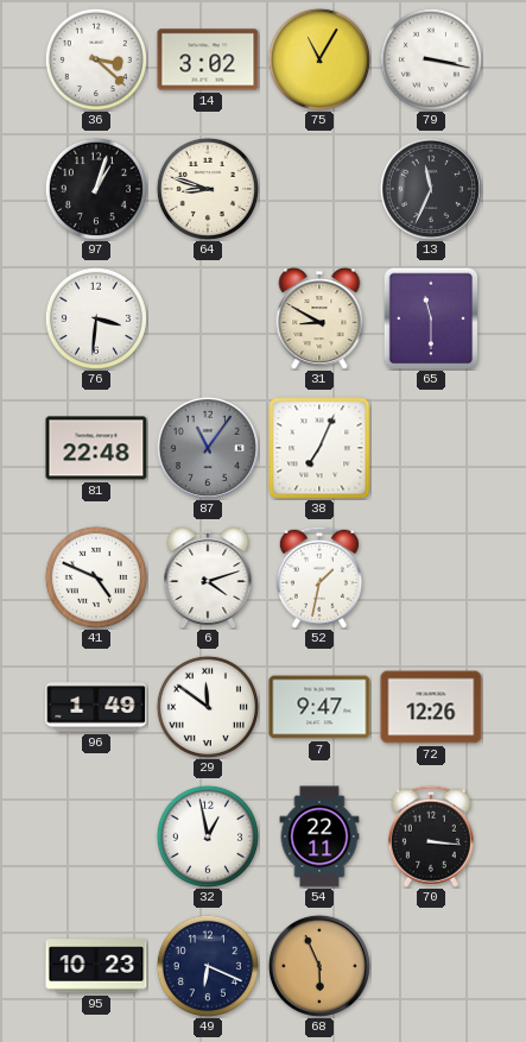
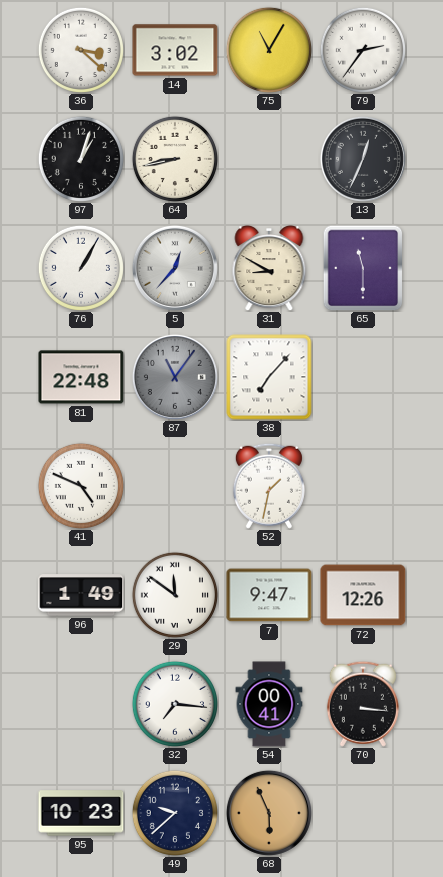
79: 3:17 -> 2:36
64: 8:48 -> 8:43
13: 11:34 -> 12:34
76: 3:31 -> 1:05
5: none -> 12:37
38: 7:04 -> 7:07
6: 4:12 -> none
32: 12:58 -> 7:16
54: 22:11 -> 00:41
49: 6:19 -> 9:38
